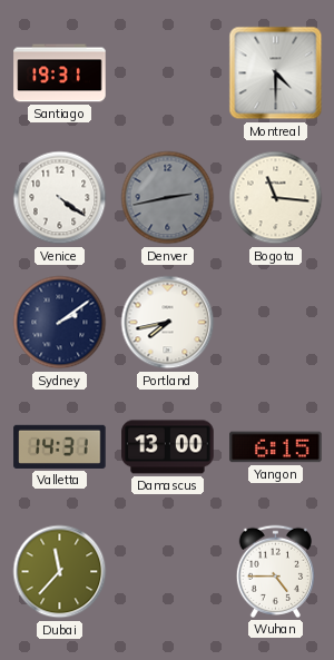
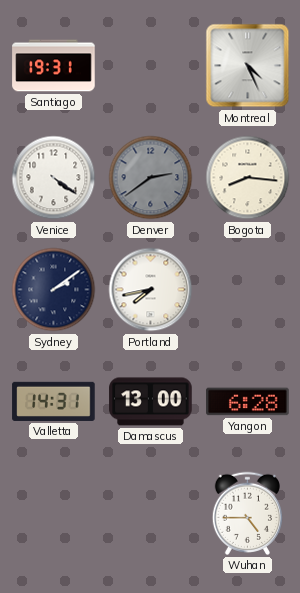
Montreal: 4:30 -> 4:26
Denver: 2:43 -> 2:39
Bogota: 11:16 -> 8:16
Yangon: 6:15 -> 6:28
Dubai: 11:37 -> none
